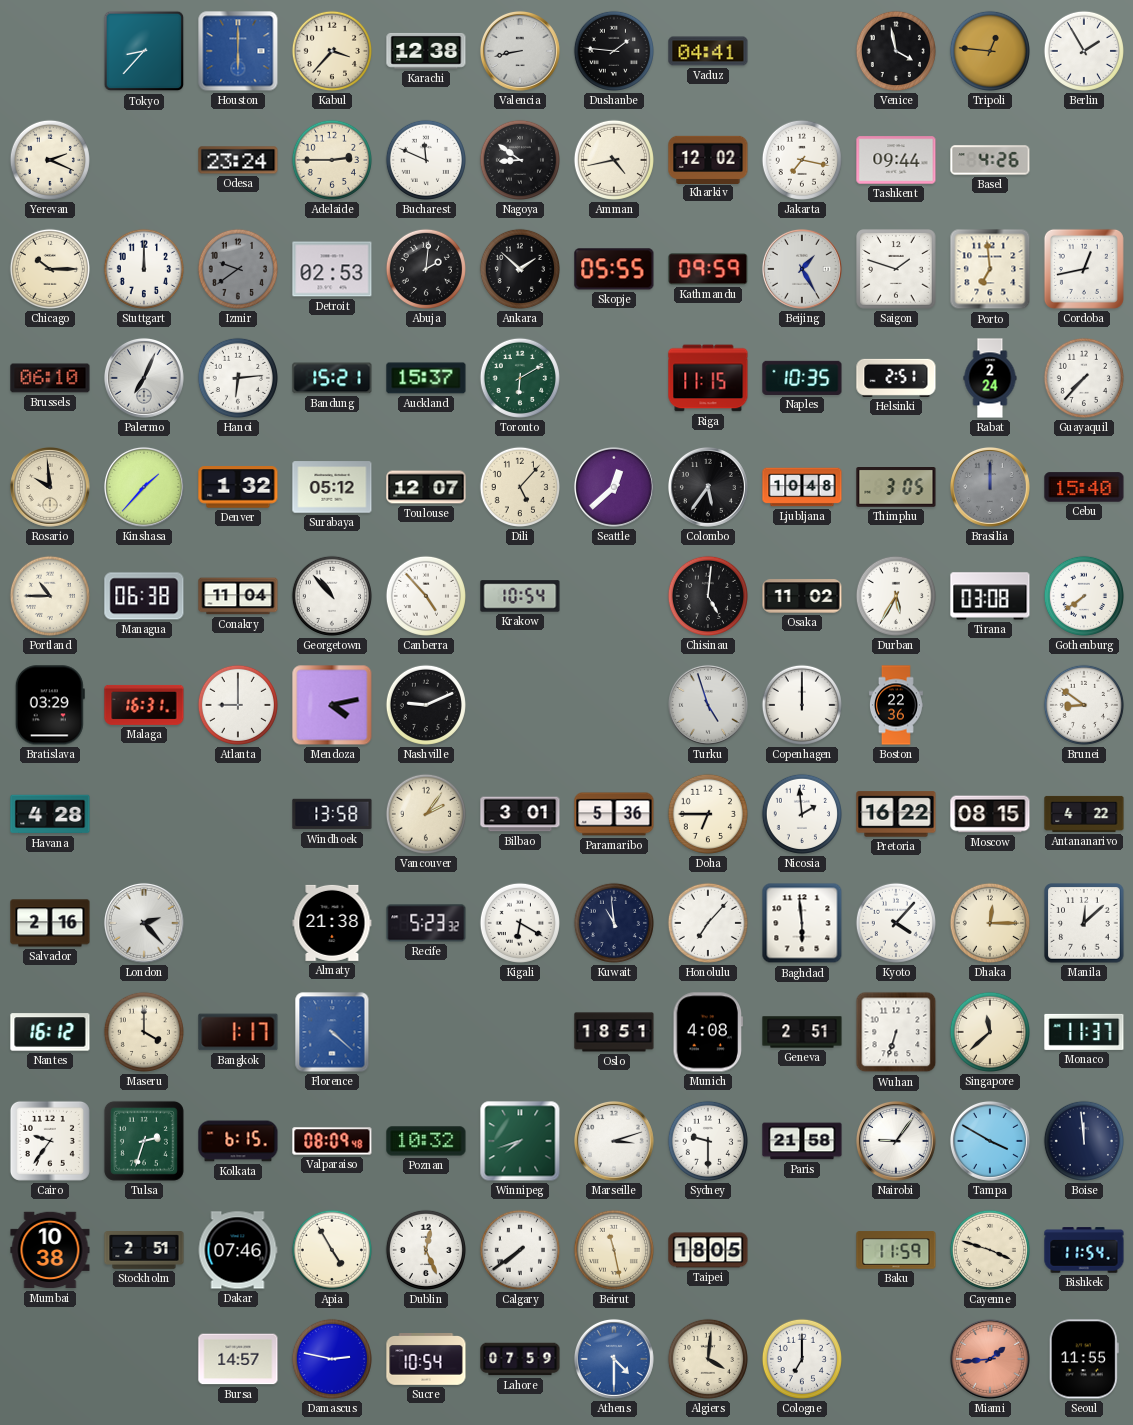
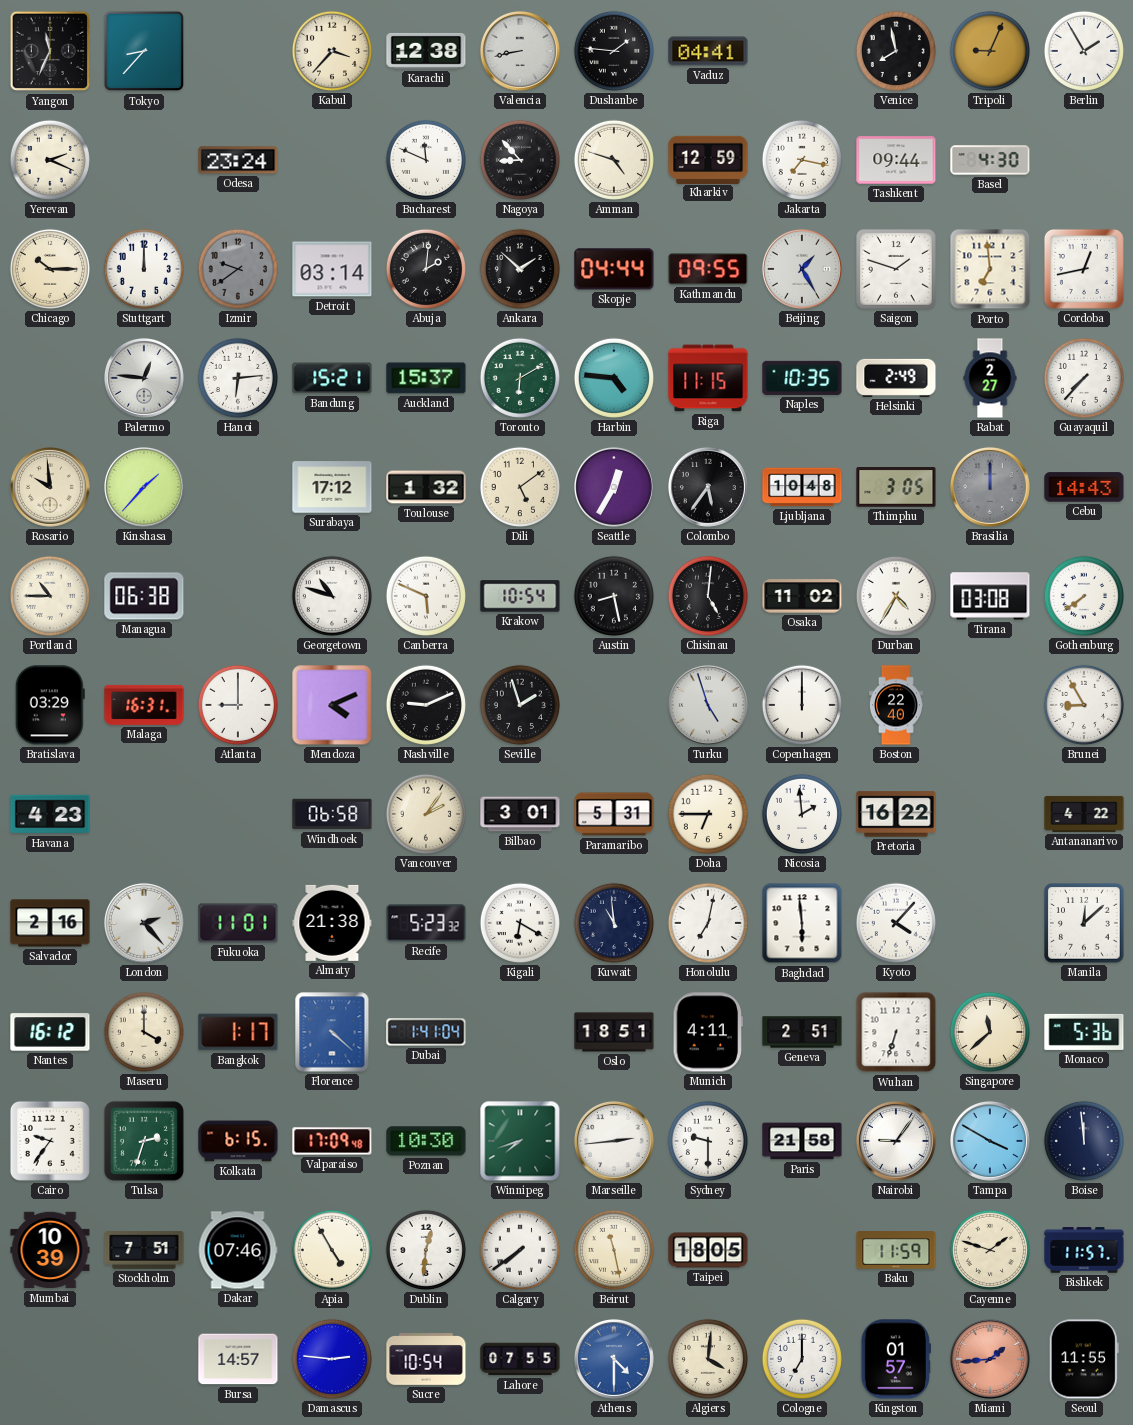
Yangon: none -> 11:34
Houston: 6:00 -> none
Venice: 3:58 -> 7:58
Tripoli: 12:46 -> 9:04
Adelaide: 2:45 -> none
Nagoya: 8:51 -> 8:53
Amman: 4:43 -> 4:48
Kharkiv: 12:02 -> 12:59
Basel: 4:26 -> 4:30
Detroit: 02:53 -> 03:14
Skopje: 05:55 -> 04:44
Kathmandu: 09:59 -> 09:55
Brussels: 06:10 -> none
Palermo: 7:04 -> 12:46
Harbin: none -> 4:46
Helsinki: 2:51 -> 2:49
Rabat: 2:24 -> 2:27
Denver: 1:32 -> none
Surabaya: 05:12 -> 17:12
Toulouse: 12:07 -> 1:32
Dili: 5:07 -> 5:09
Seattle: 12:38 -> 12:35
Cebu: 15:40 -> 14:43
Conakry: 11:04 -> none
Georgetown: 10:53 -> 10:48
Canberra: 4:53 -> 5:49
Austin: none -> 8:28
Durban: 5:35 -> 4:35
Mendoza: 4:13 -> 4:11
Seville: none -> 1:57
Boston: 22:36 -> 22:40
Brunei: 8:51 -> 8:55
Havana: 4:28 -> 4:23
Windhoek: 13:58 -> 06:58
Paramaribo: 5:36 -> 5:31
Moscow: 08:15 -> none
Fukuoka: none -> 11:01
Honolulu: 7:07 -> 7:02
Dhaka: 12:15 -> none
Dubai: none -> 1:41
Munich: 4:08 -> 4:11
Monaco: 11:37 -> 5:36
Valparaiso: 08:09 -> 17:09
Poznan: 10:32 -> 10:30
Marseille: 3:12 -> 2:44
Mumbai: 10:38 -> 10:39
Stockholm: 2:51 -> 7:51
Dublin: 12:26 -> 12:31
Cayenne: 3:48 -> 1:48
Bishkek: 11:54 -> 11:57
Damascus: 2:47 -> 2:46
Lahore: 07:59 -> 07:55
Kingston: none -> 01:57
